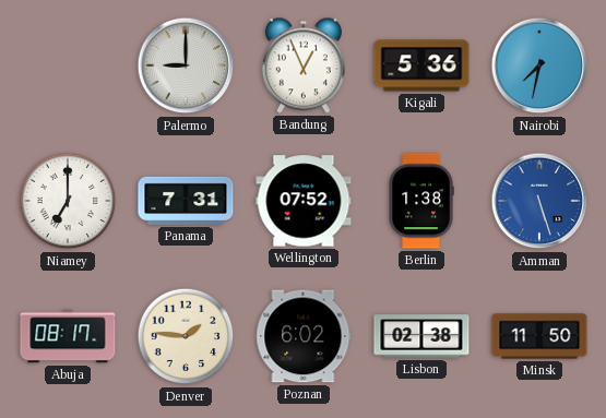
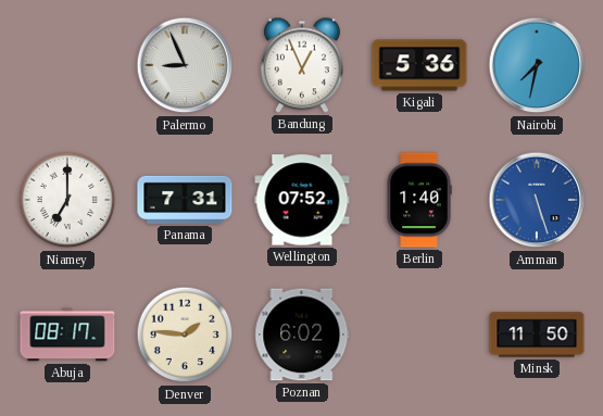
Palermo: 9:00 -> 8:56
Berlin: 1:38 -> 1:40
Lisbon: 02:38 -> none
